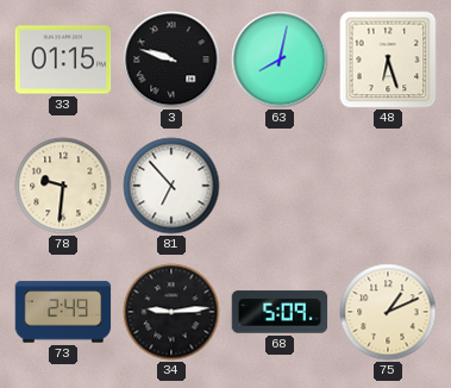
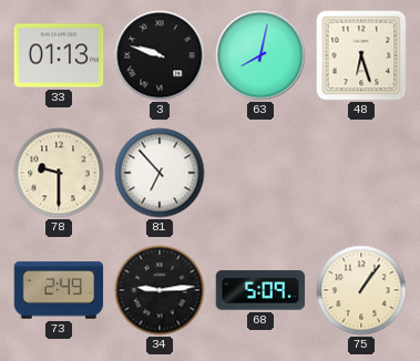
33: 01:15 -> 01:13
78: 9:31 -> 9:30
75: 1:11 -> 1:06
